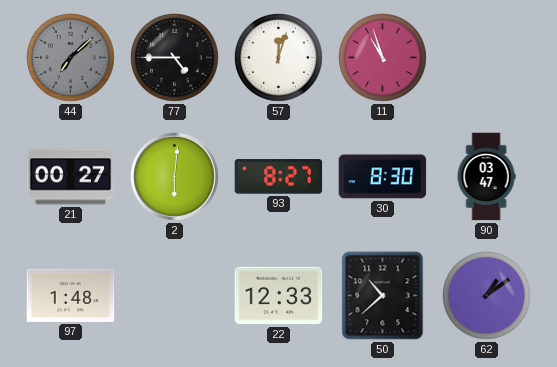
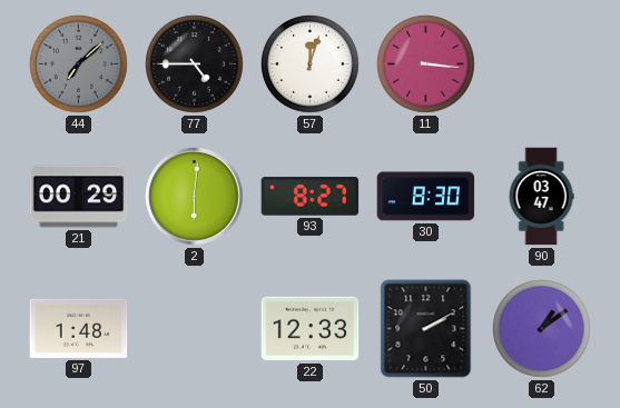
11: 10:57 -> 3:16
21: 00:27 -> 00:29
50: 10:38 -> 2:10
